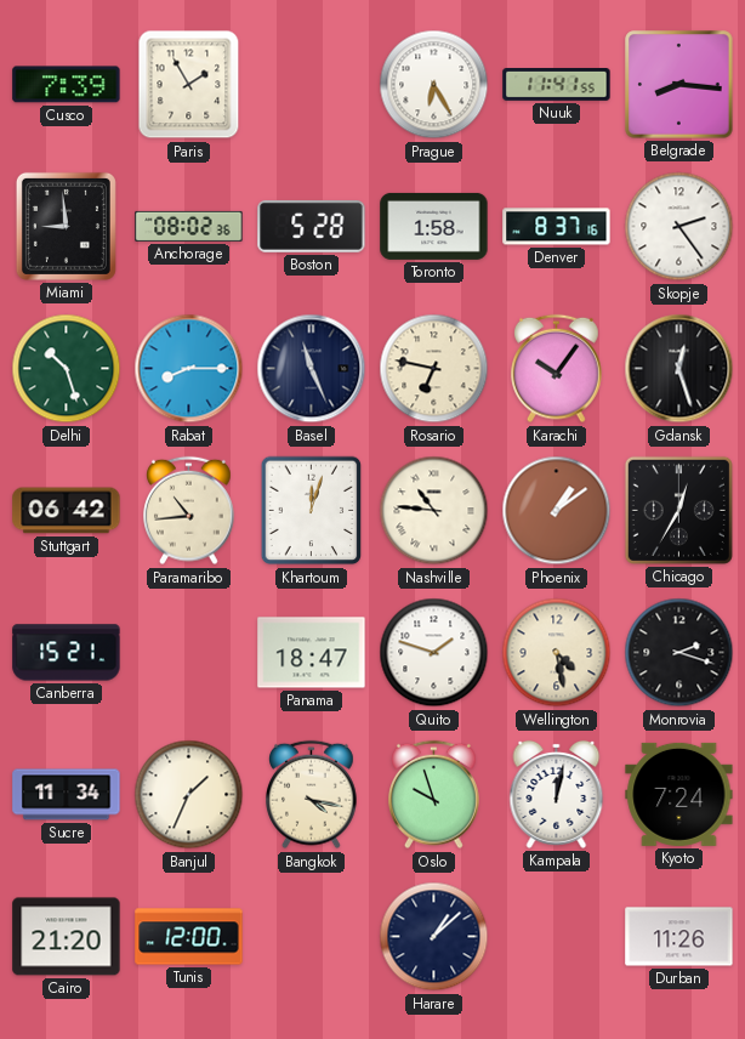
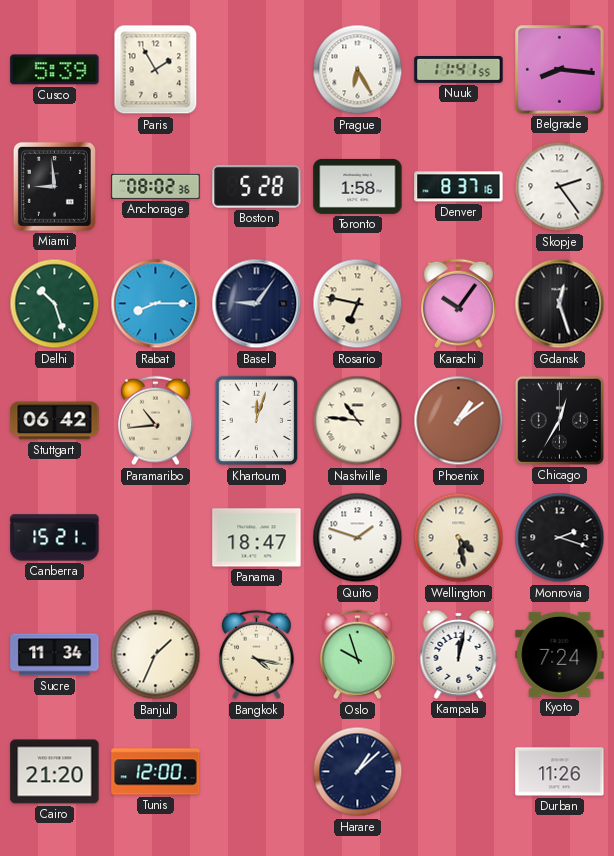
Cusco: 7:39 -> 5:39
Basel: 11:26 -> 9:06
